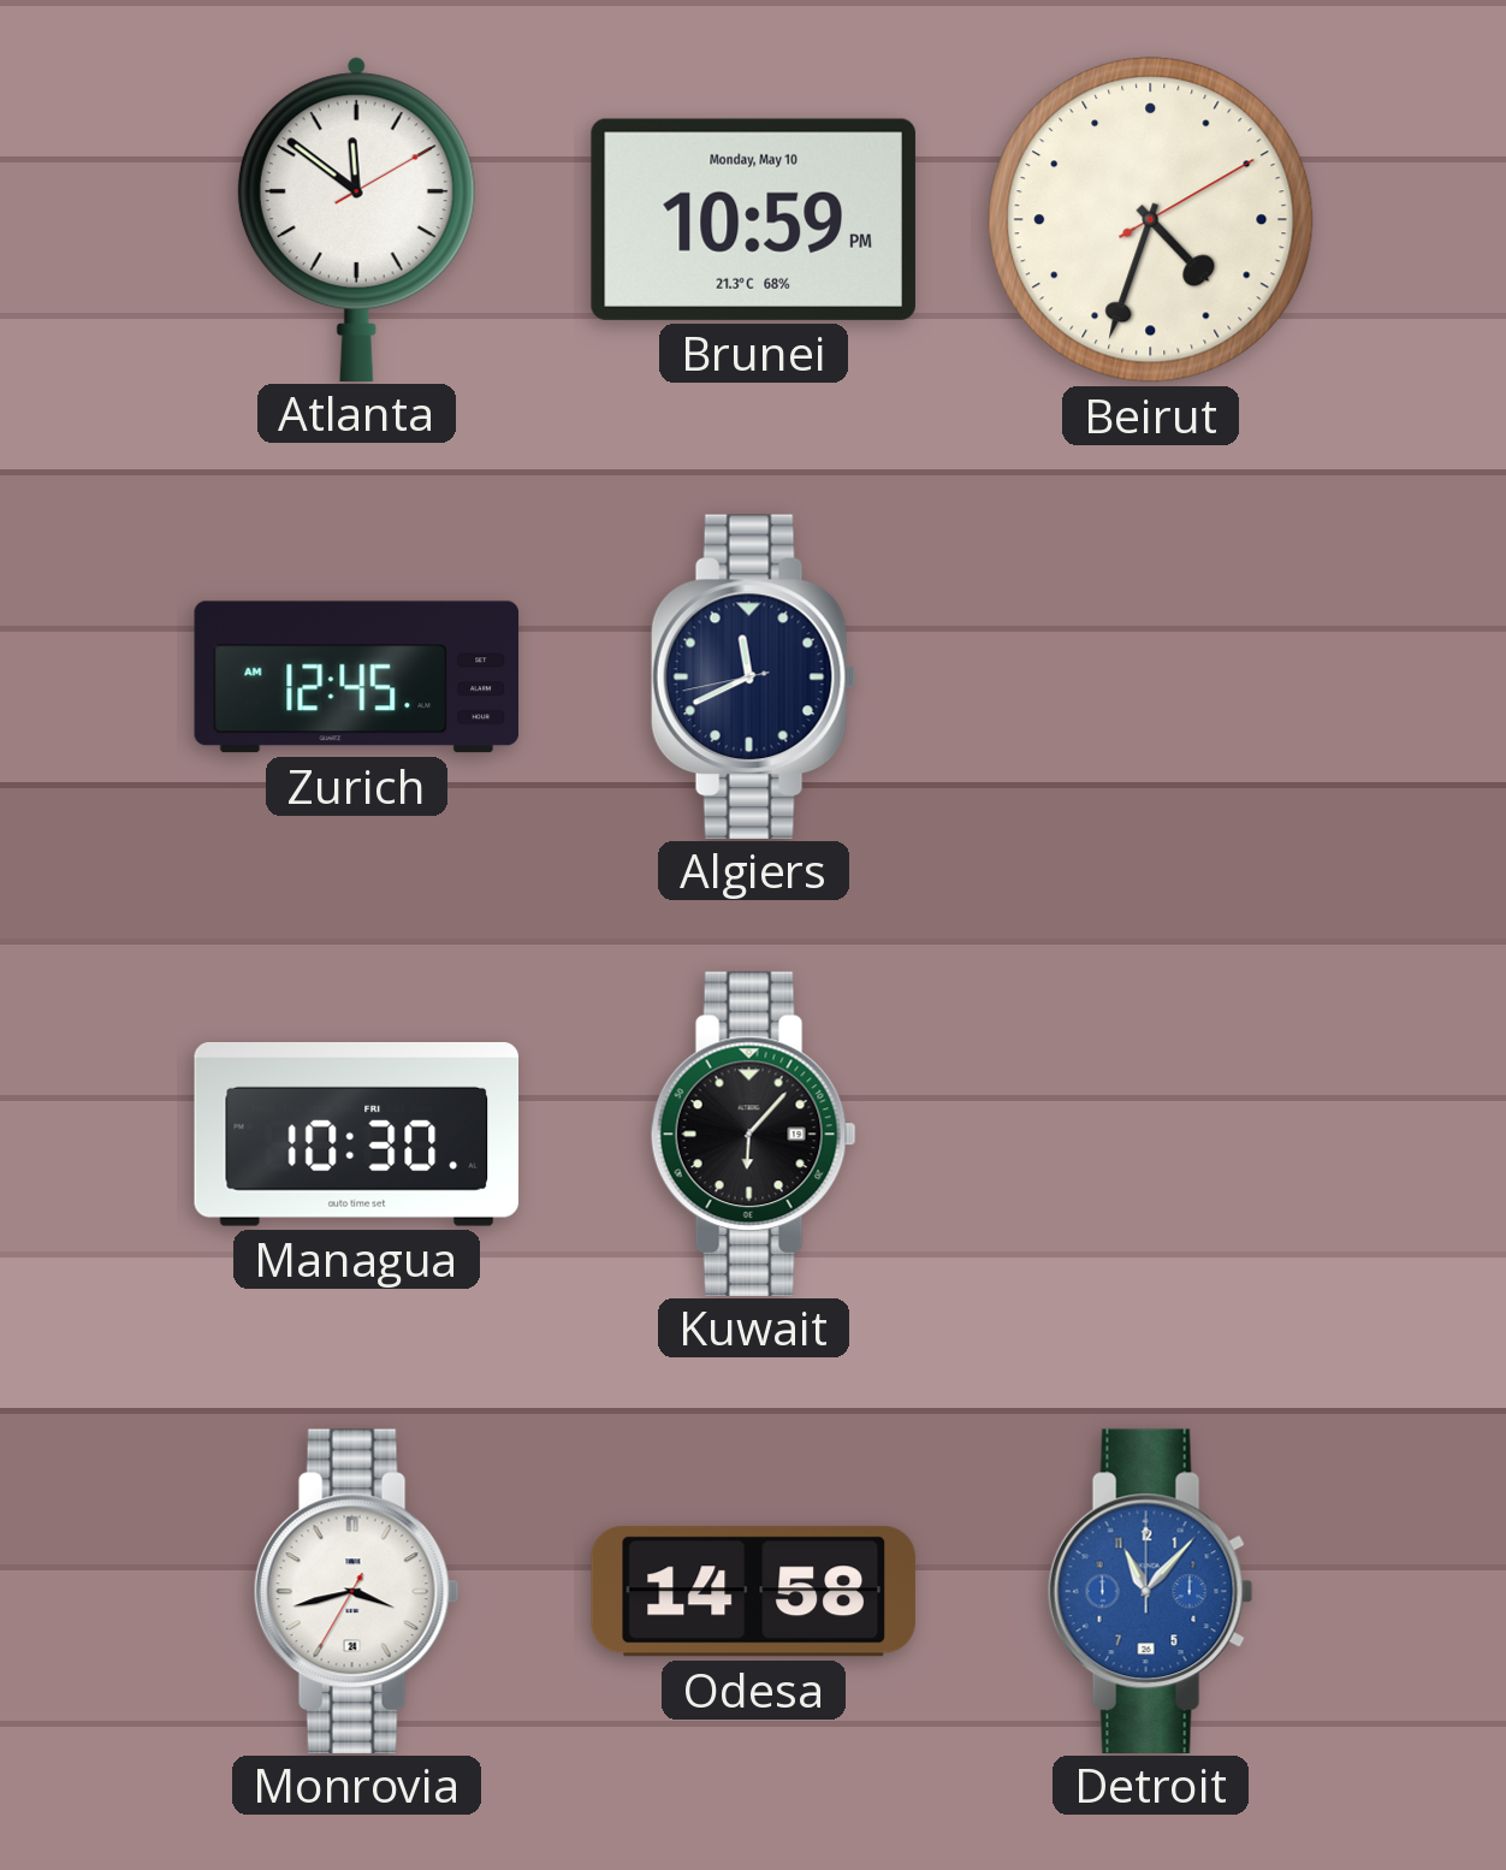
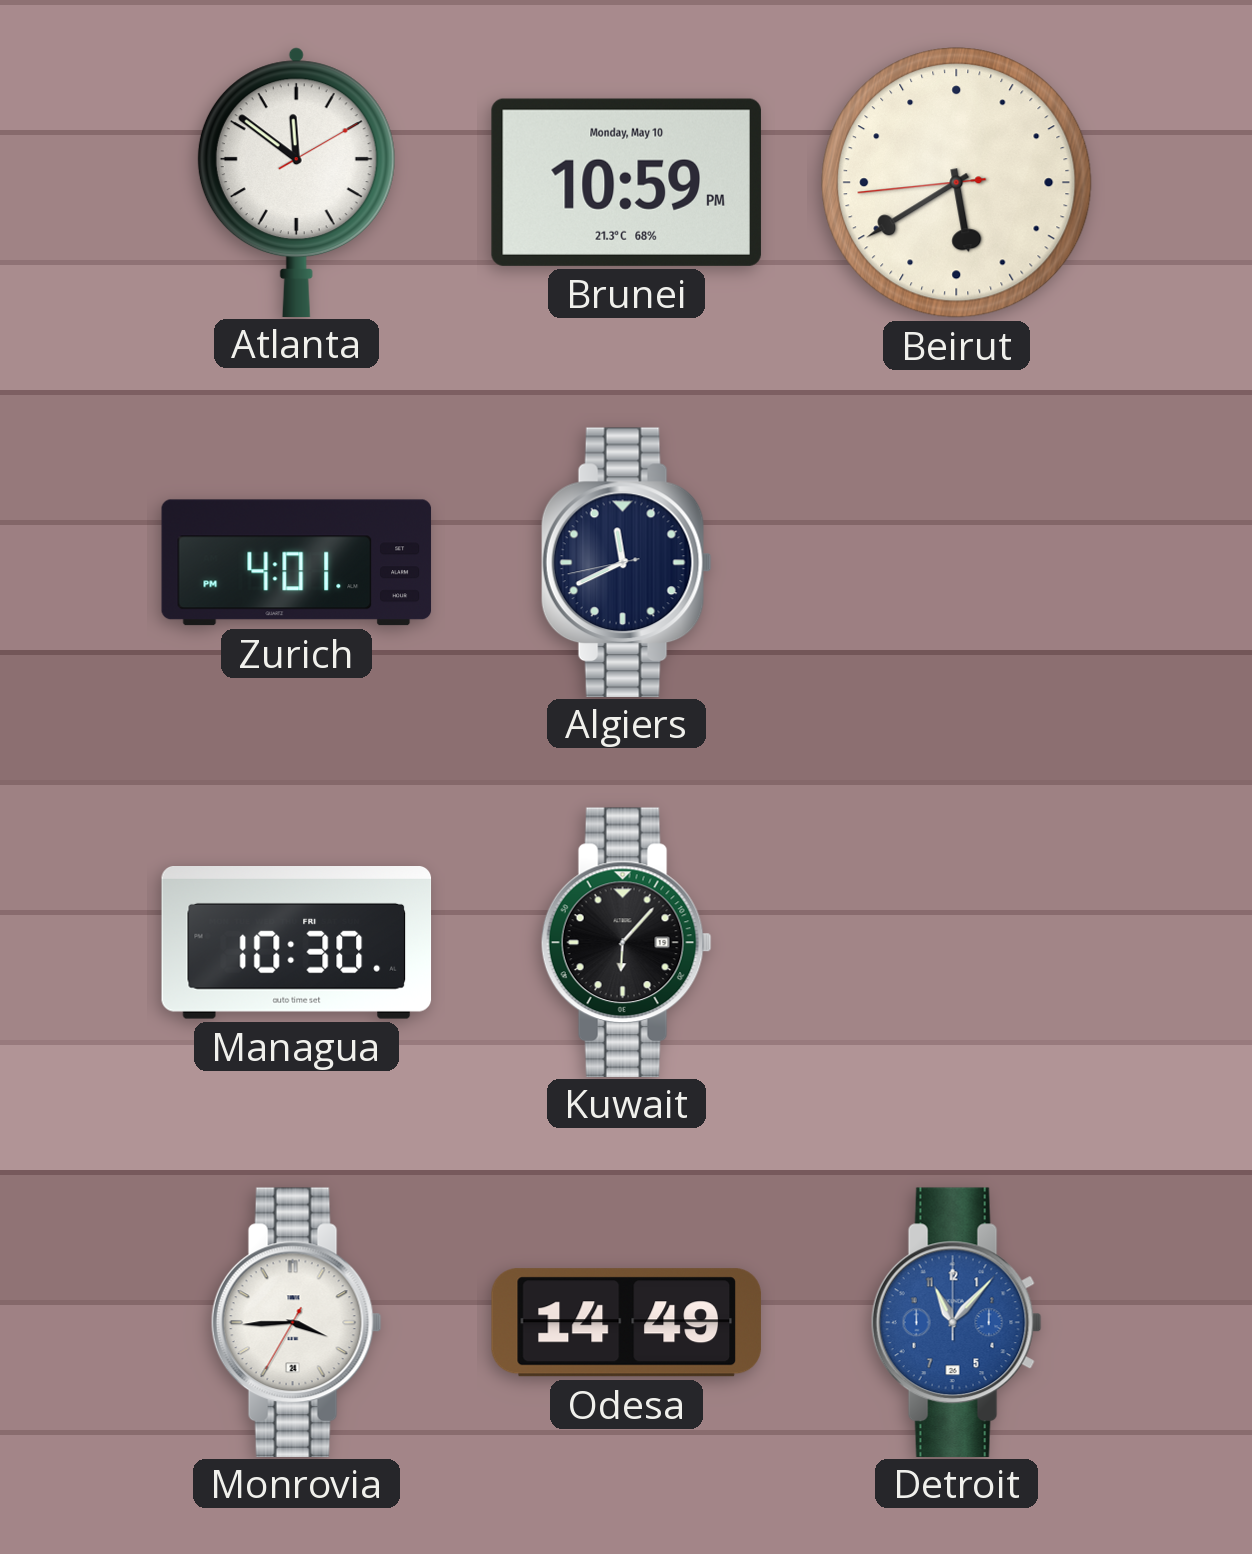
Beirut: 4:33 -> 5:39
Zurich: 12:45 -> 4:01
Monrovia: 3:42 -> 3:44
Odesa: 14:58 -> 14:49
